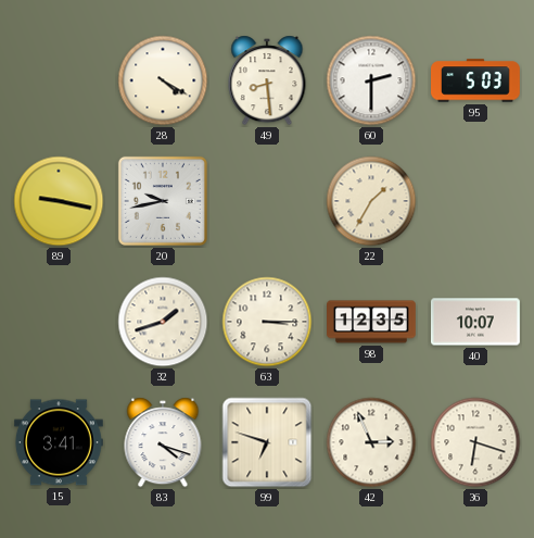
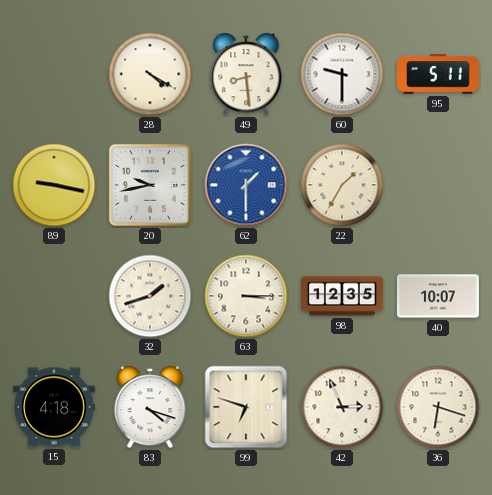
60: 2:30 -> 9:30
95: 5:03 -> 5:11
62: none -> 1:30
15: 3:41 -> 4:18
